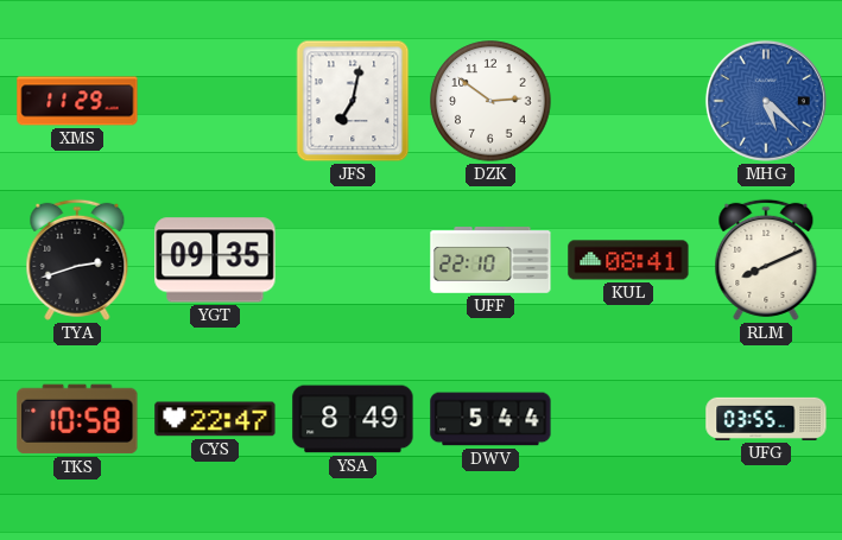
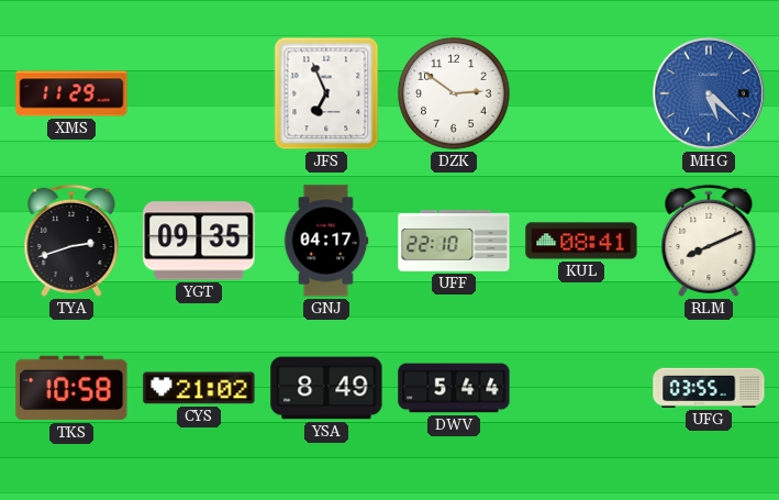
JFS: 7:02 -> 6:56
GNJ: none -> 04:17
CYS: 22:47 -> 21:02
